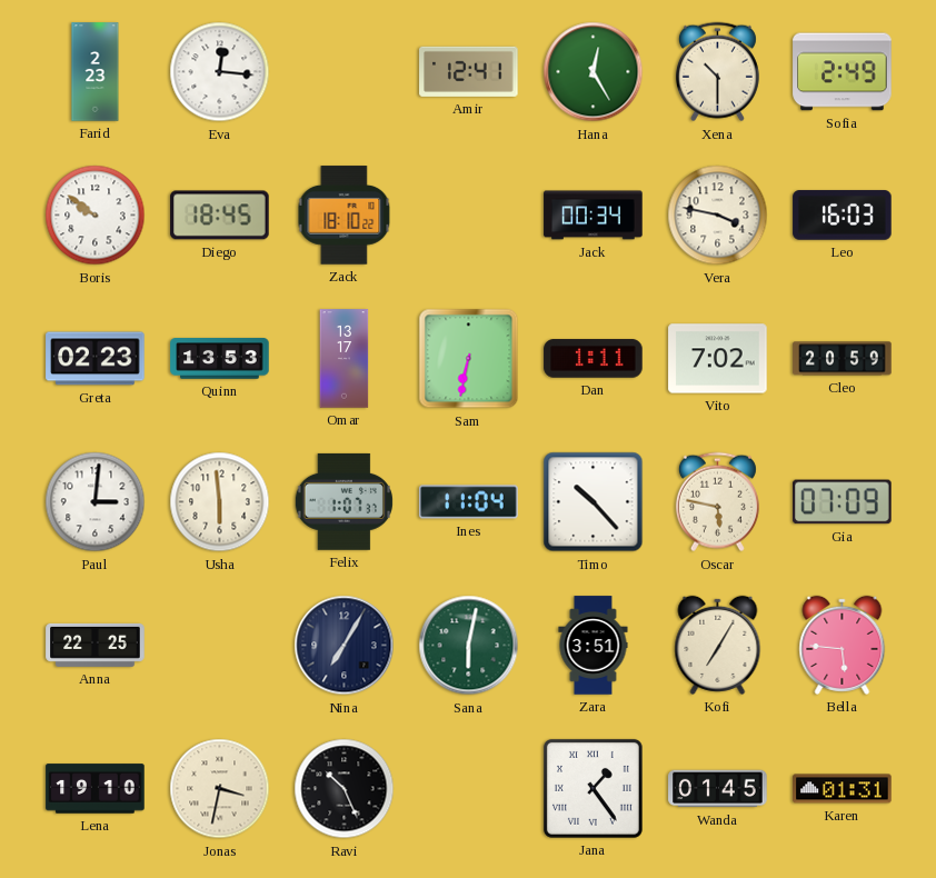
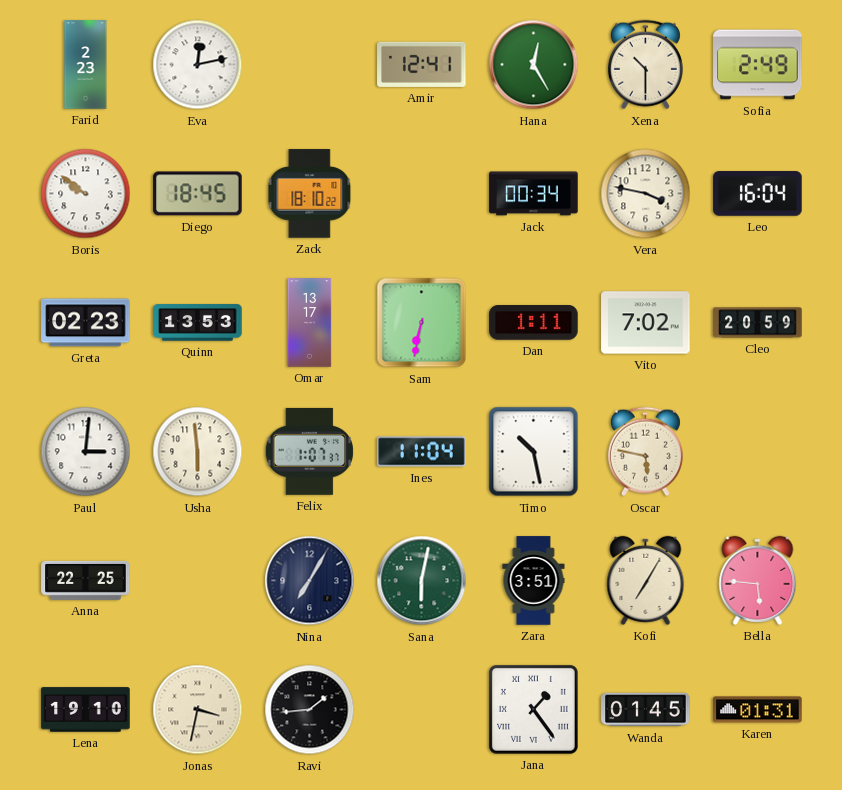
Eva: 12:16 -> 12:13
Leo: 16:03 -> 16:04
Timo: 10:23 -> 10:28
Gia: 07:09 -> none
Ravi: 10:26 -> 1:44
